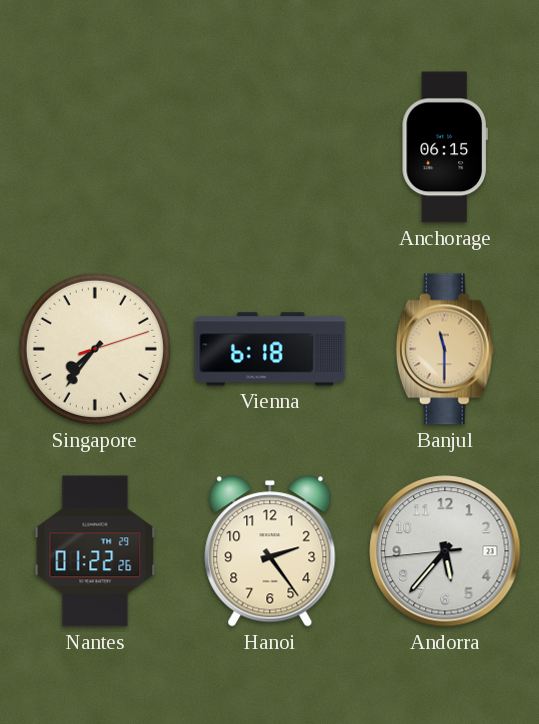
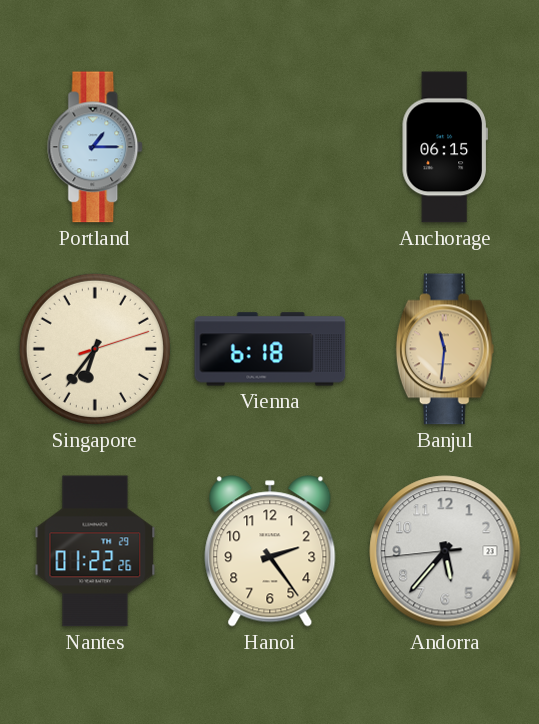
Portland: none -> 1:15
Singapore: 7:36 -> 6:36
Banjul: 11:30 -> 11:31
